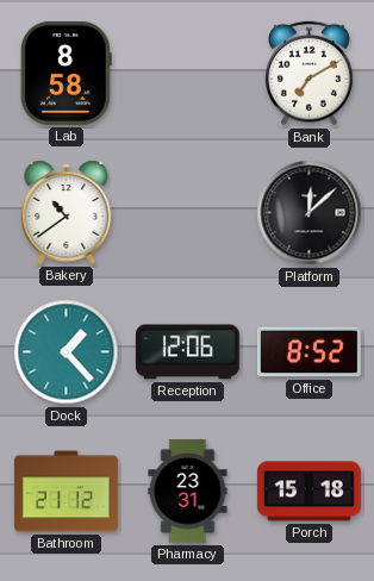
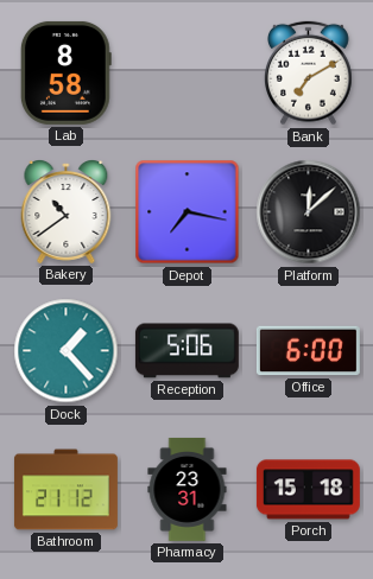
Depot: none -> 7:17
Reception: 12:06 -> 5:06
Office: 8:52 -> 6:00
